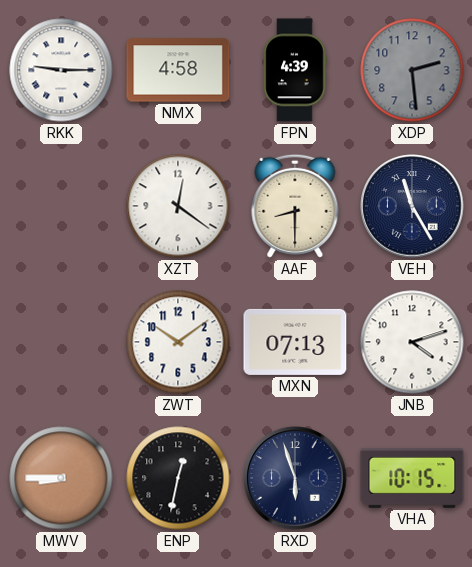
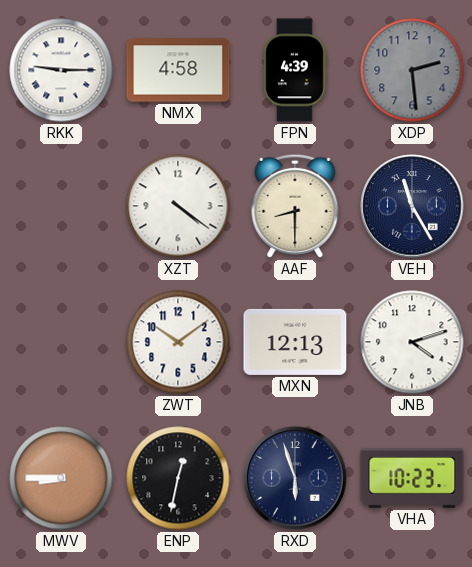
XZT: 12:21 -> 4:21
MXN: 07:13 -> 12:13
VHA: 10:15 -> 10:23
